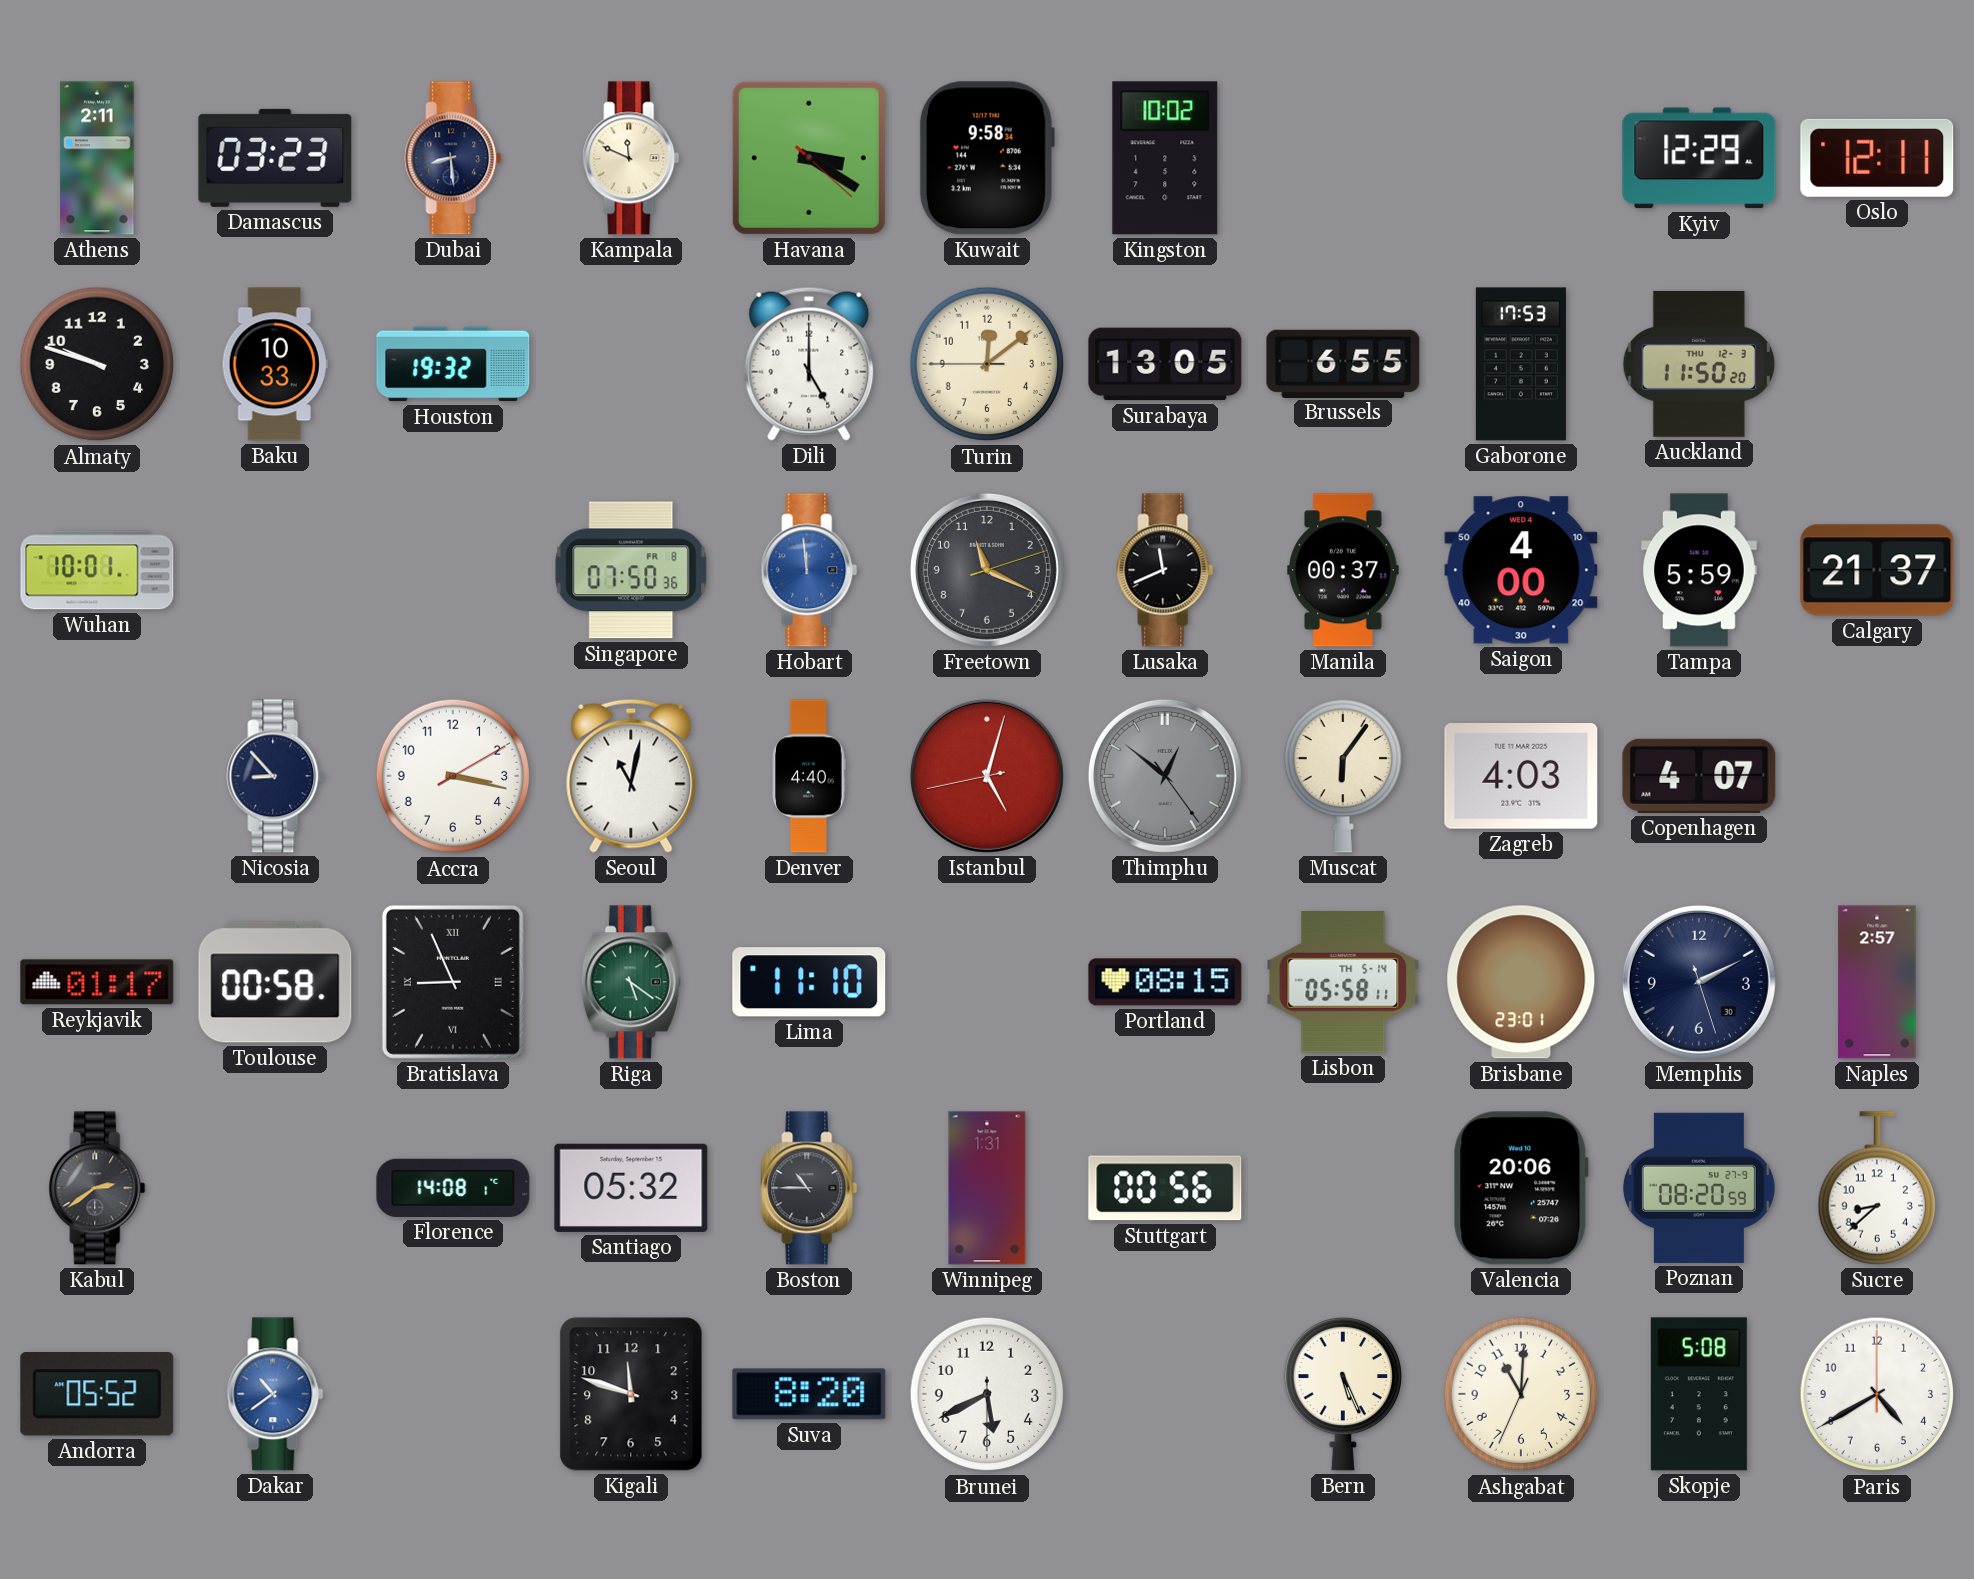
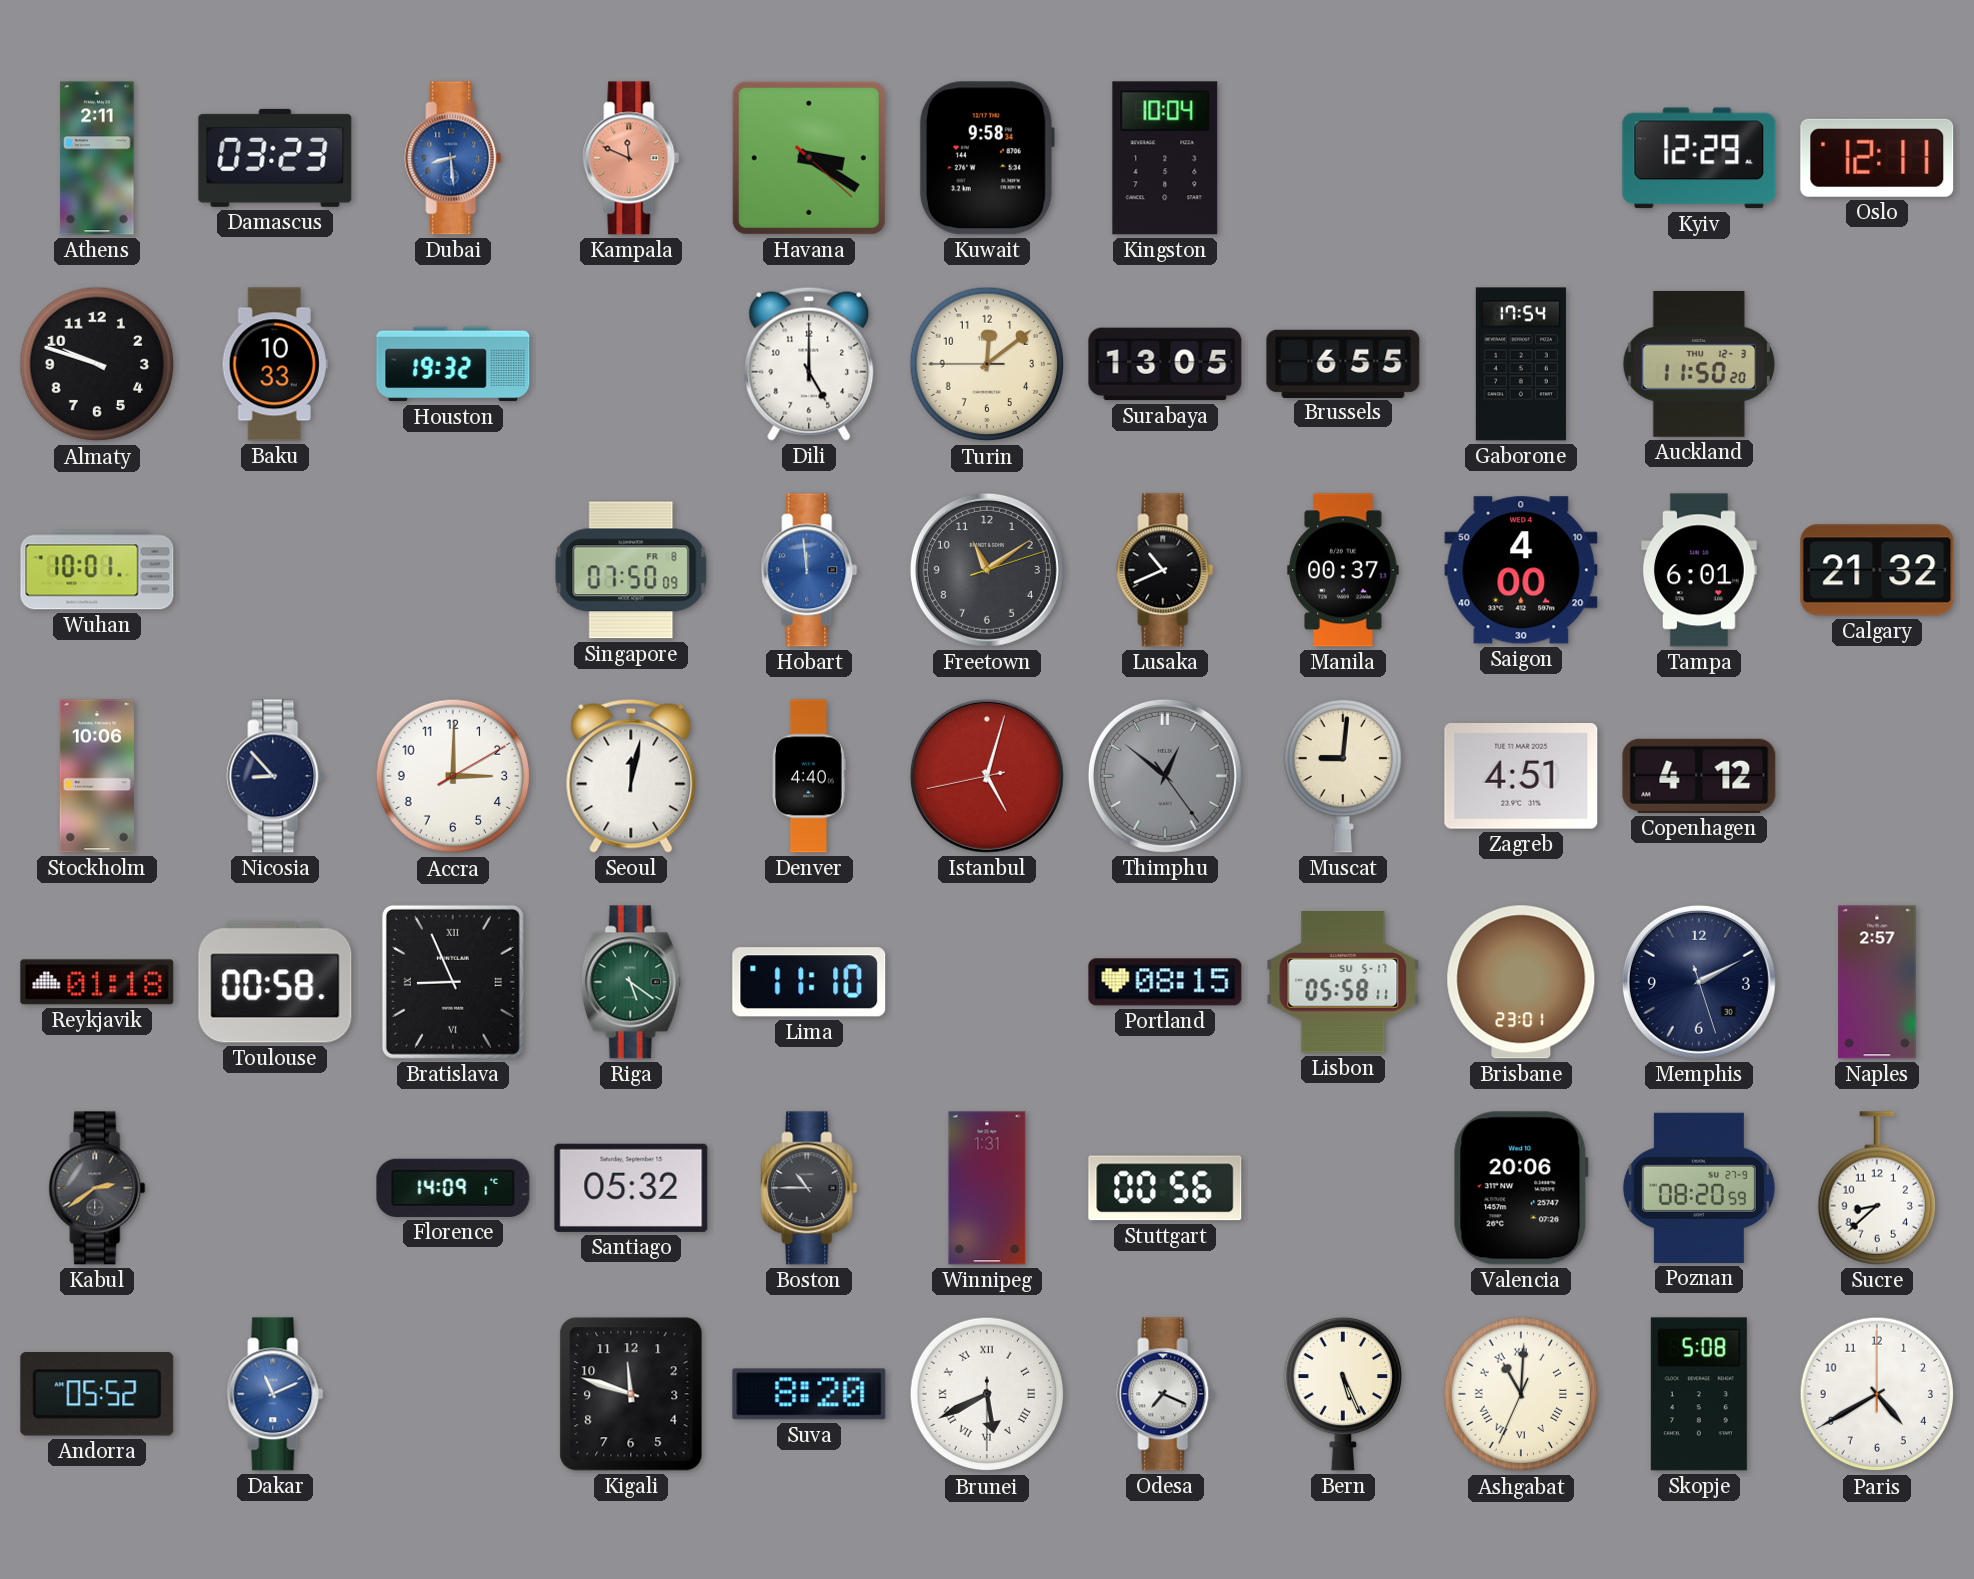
Dubai dial: navy -> blue
Kampala dial: cream -> salmon
Kingston: 10:02 -> 10:04
Gaborone: 17:53 -> 17:54
Singapore: 07:50:36 -> 07:50:09
Freetown: 11:19 -> 11:09
Lusaka: 11:41 -> 10:41
Tampa: 5:59 -> 6:01
Calgary: 21:37 -> 21:32
Stockholm: none -> 10:06
Accra: 3:17 -> 3:00
Seoul: 11:02 -> 12:02
Muscat: 6:06 -> 9:01
Zagreb: 4:03 -> 4:51
Copenhagen: 4:07 -> 4:12
Reykjavik: 01:17 -> 01:18
Lisbon date: TH 5-14 -> SU 5-17
Florence: 14:08 -> 14:09
Dakar: 10:39 -> 11:11
Brunei numerals: Arabic -> Roman
Odesa: none -> 7:19
Ashgabat numerals: Arabic -> Roman
